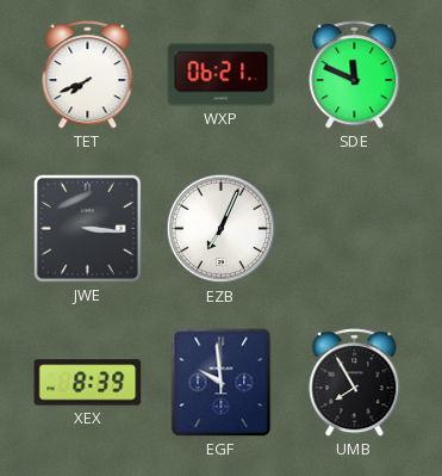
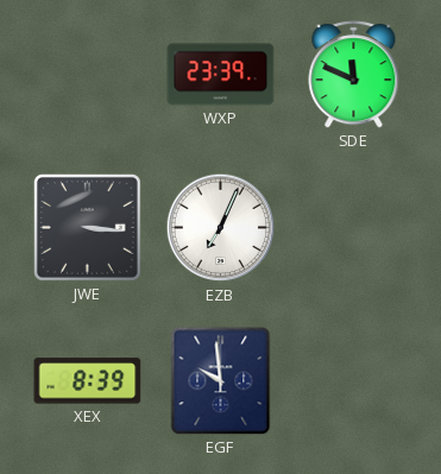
TET: 7:41 -> none
WXP: 06:21 -> 23:39
UMB: 7:55 -> none
